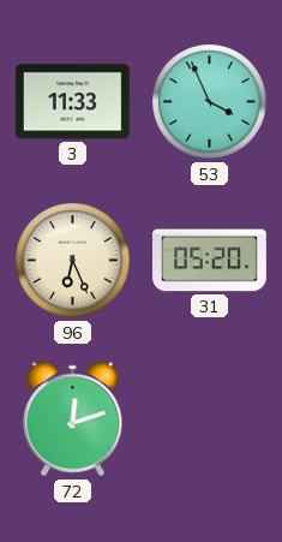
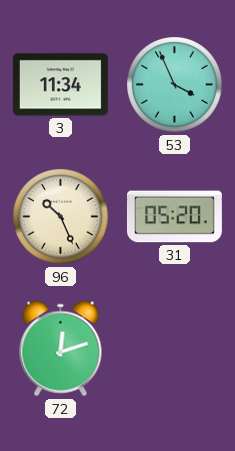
3: 11:33 -> 11:34
96: 6:26 -> 10:26
